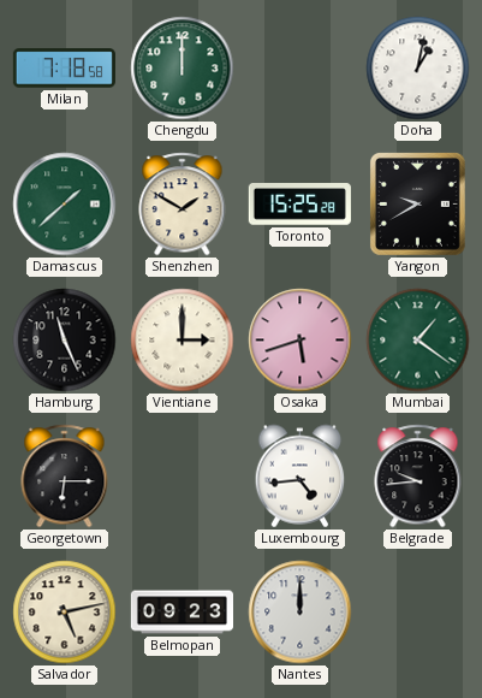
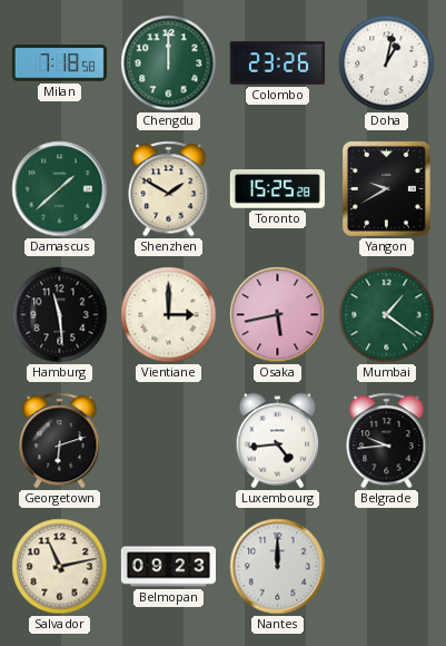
Colombo: none -> 23:26
Hamburg: 11:26 -> 11:29
Osaka: 5:42 -> 5:43
Georgetown: 6:15 -> 6:12
Salvador: 5:13 -> 11:13
